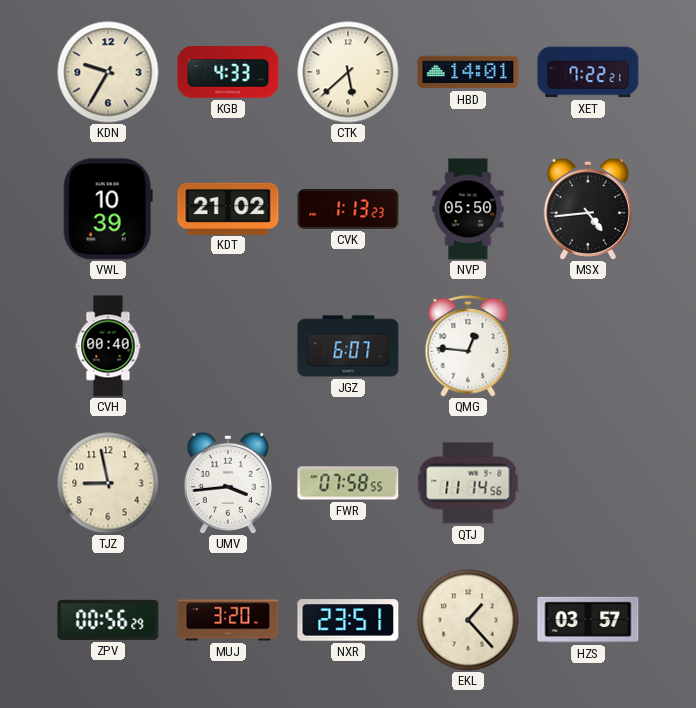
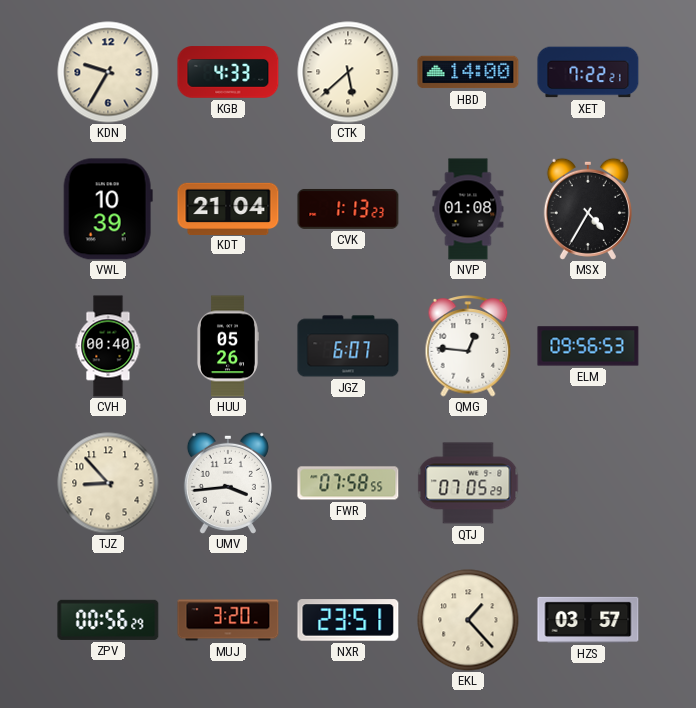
HBD: 14:01 -> 14:00
KDT: 21:02 -> 21:04
NVP: 05:50 -> 01:08
MSX: 4:44 -> 4:35
HUU: none -> 05:26
ELM: none -> 09:56
TJZ: 8:58 -> 8:53
QTJ: 11:14 -> 07:05
